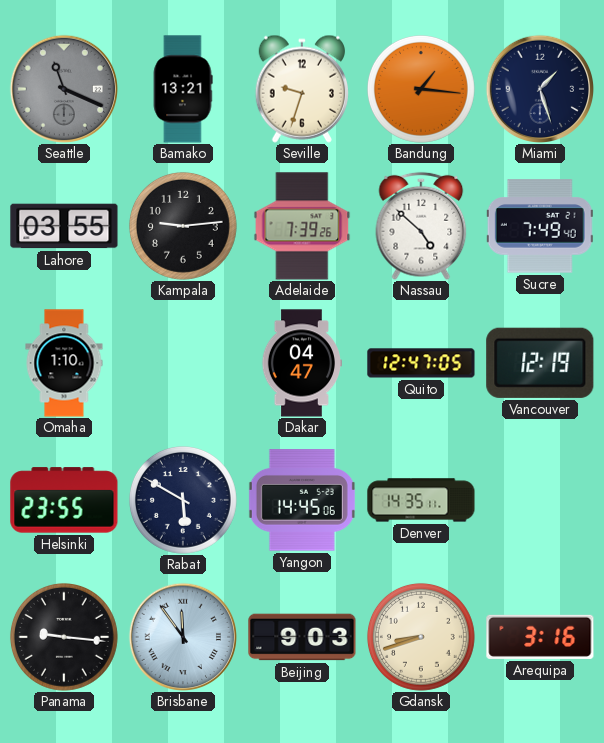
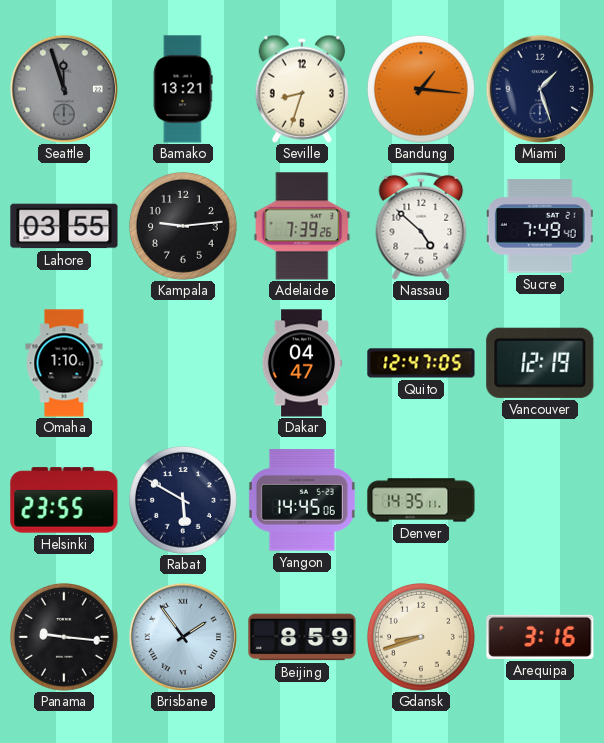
Seattle: 11:19 -> 11:57
Seville: 9:33 -> 8:33
Brisbane: 11:54 -> 1:54
Beijing: 9:03 -> 8:59
